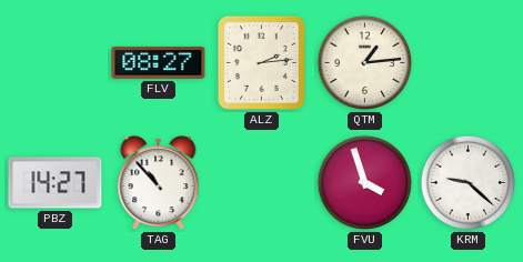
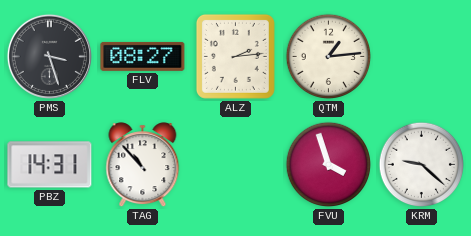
PMS: none -> 3:27
PBZ: 14:27 -> 14:31
